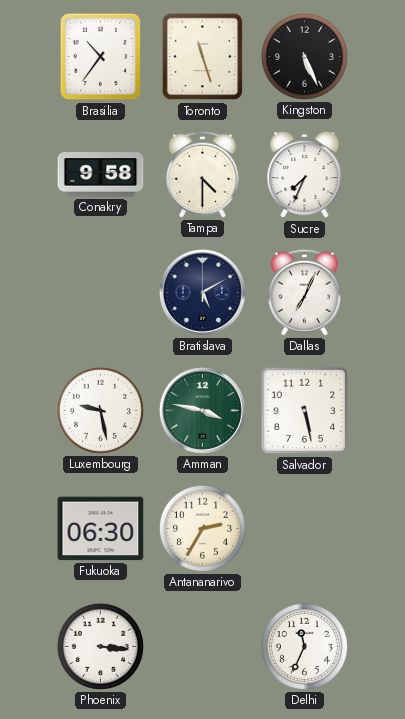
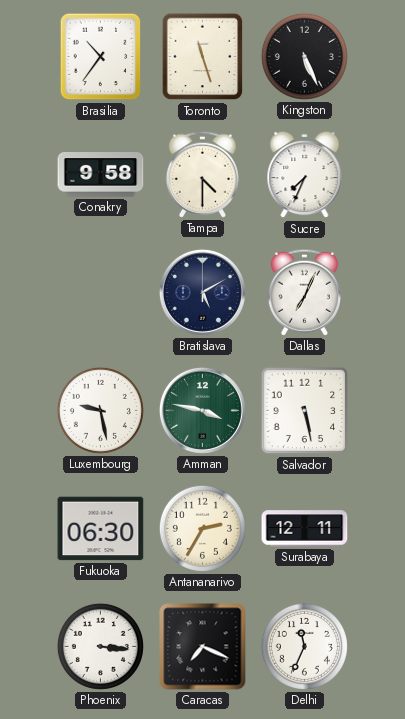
Surabaya: none -> 12:11
Caracas: none -> 7:19
